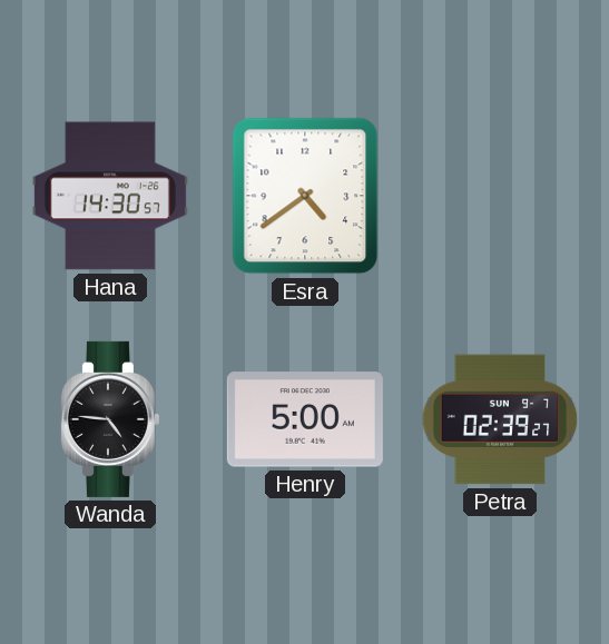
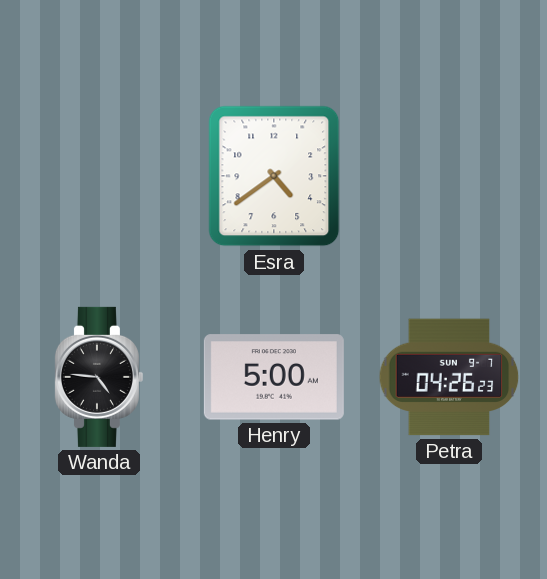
Hana: 14:30 -> none
Petra: 02:39 -> 04:26
